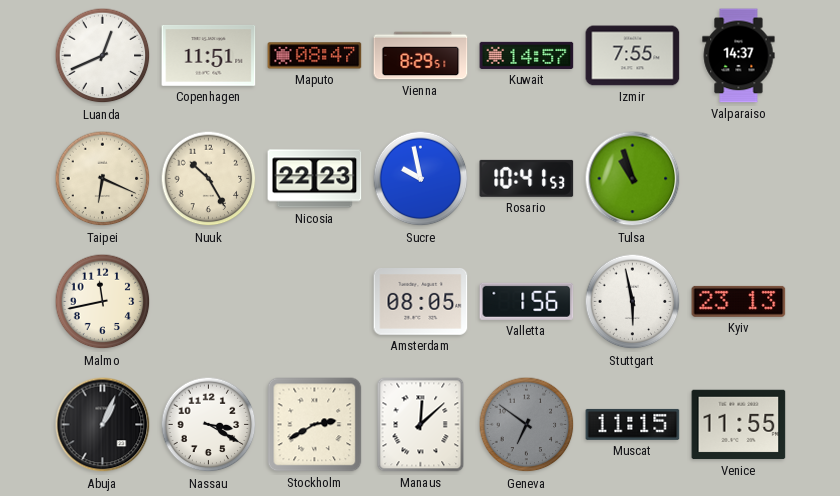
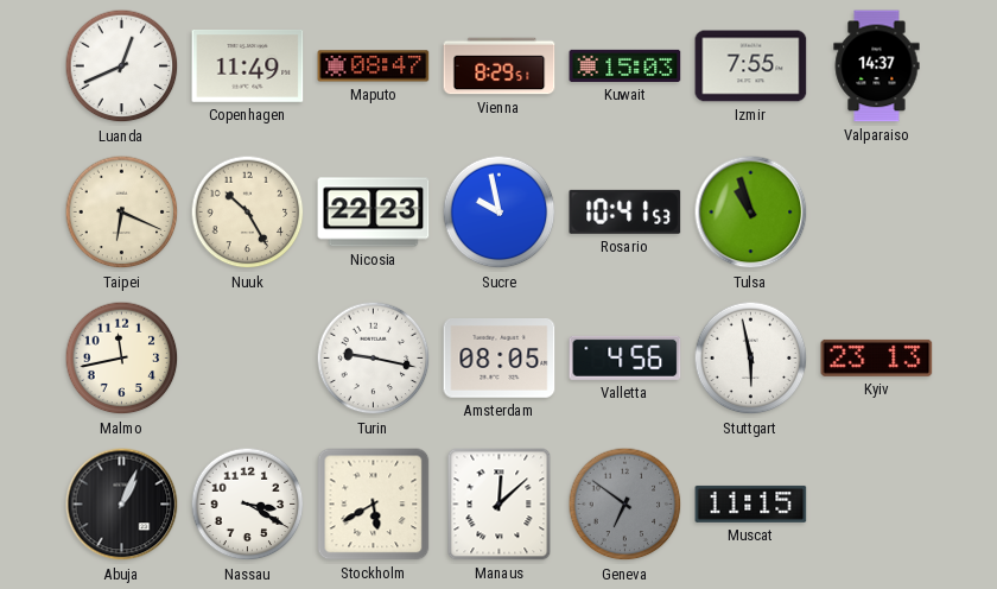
Copenhagen: 11:51 -> 11:49
Kuwait: 14:57 -> 15:03
Turin: none -> 9:17
Valletta: 1:56 -> 4:56
Stockholm: 2:40 -> 5:40
Venice: 11:55 -> none
